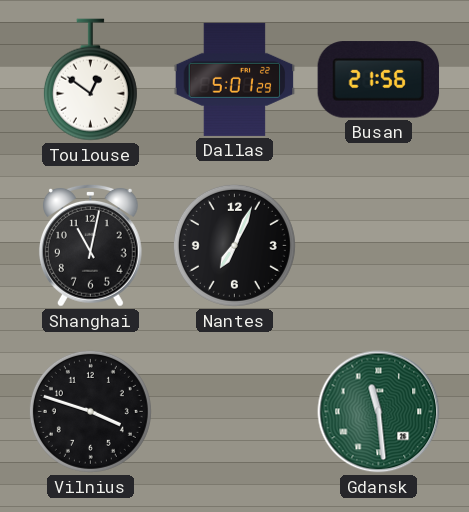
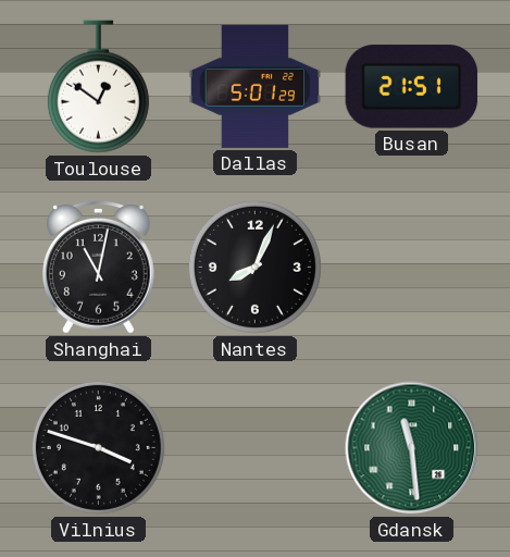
Busan: 21:56 -> 21:51
Nantes: 7:04 -> 8:04
